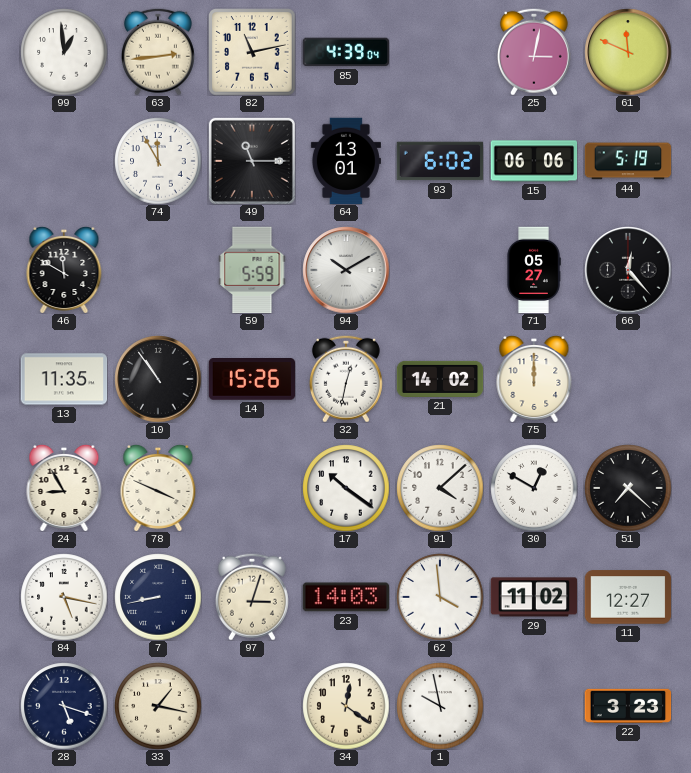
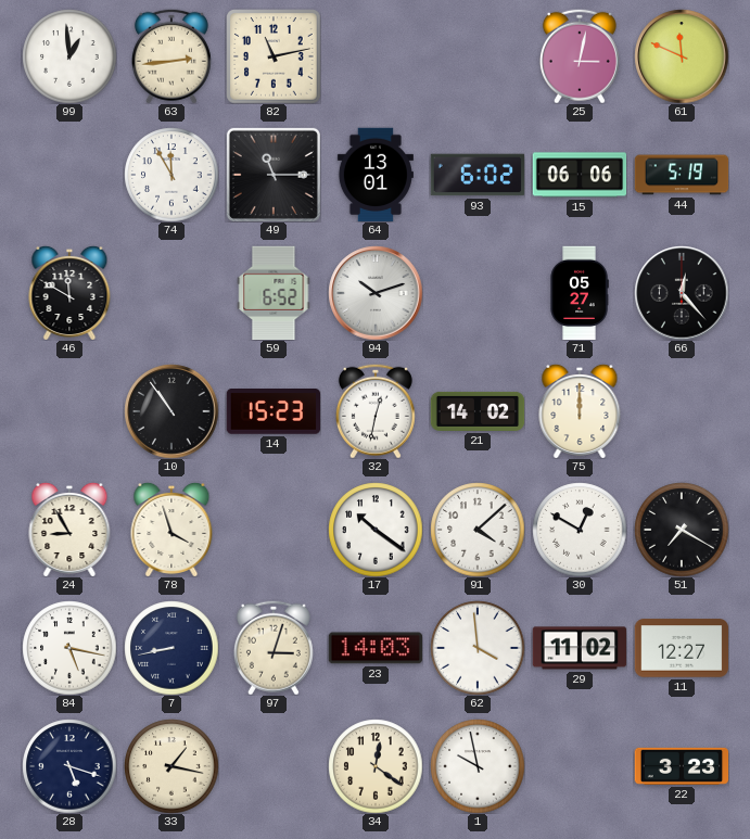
85: 4:39 -> none
59: 5:59 -> 6:52
94: 10:10 -> 10:12
13: 11:35 -> none
14: 15:26 -> 15:23
78: 3:49 -> 3:57
51: 7:22 -> 7:20
